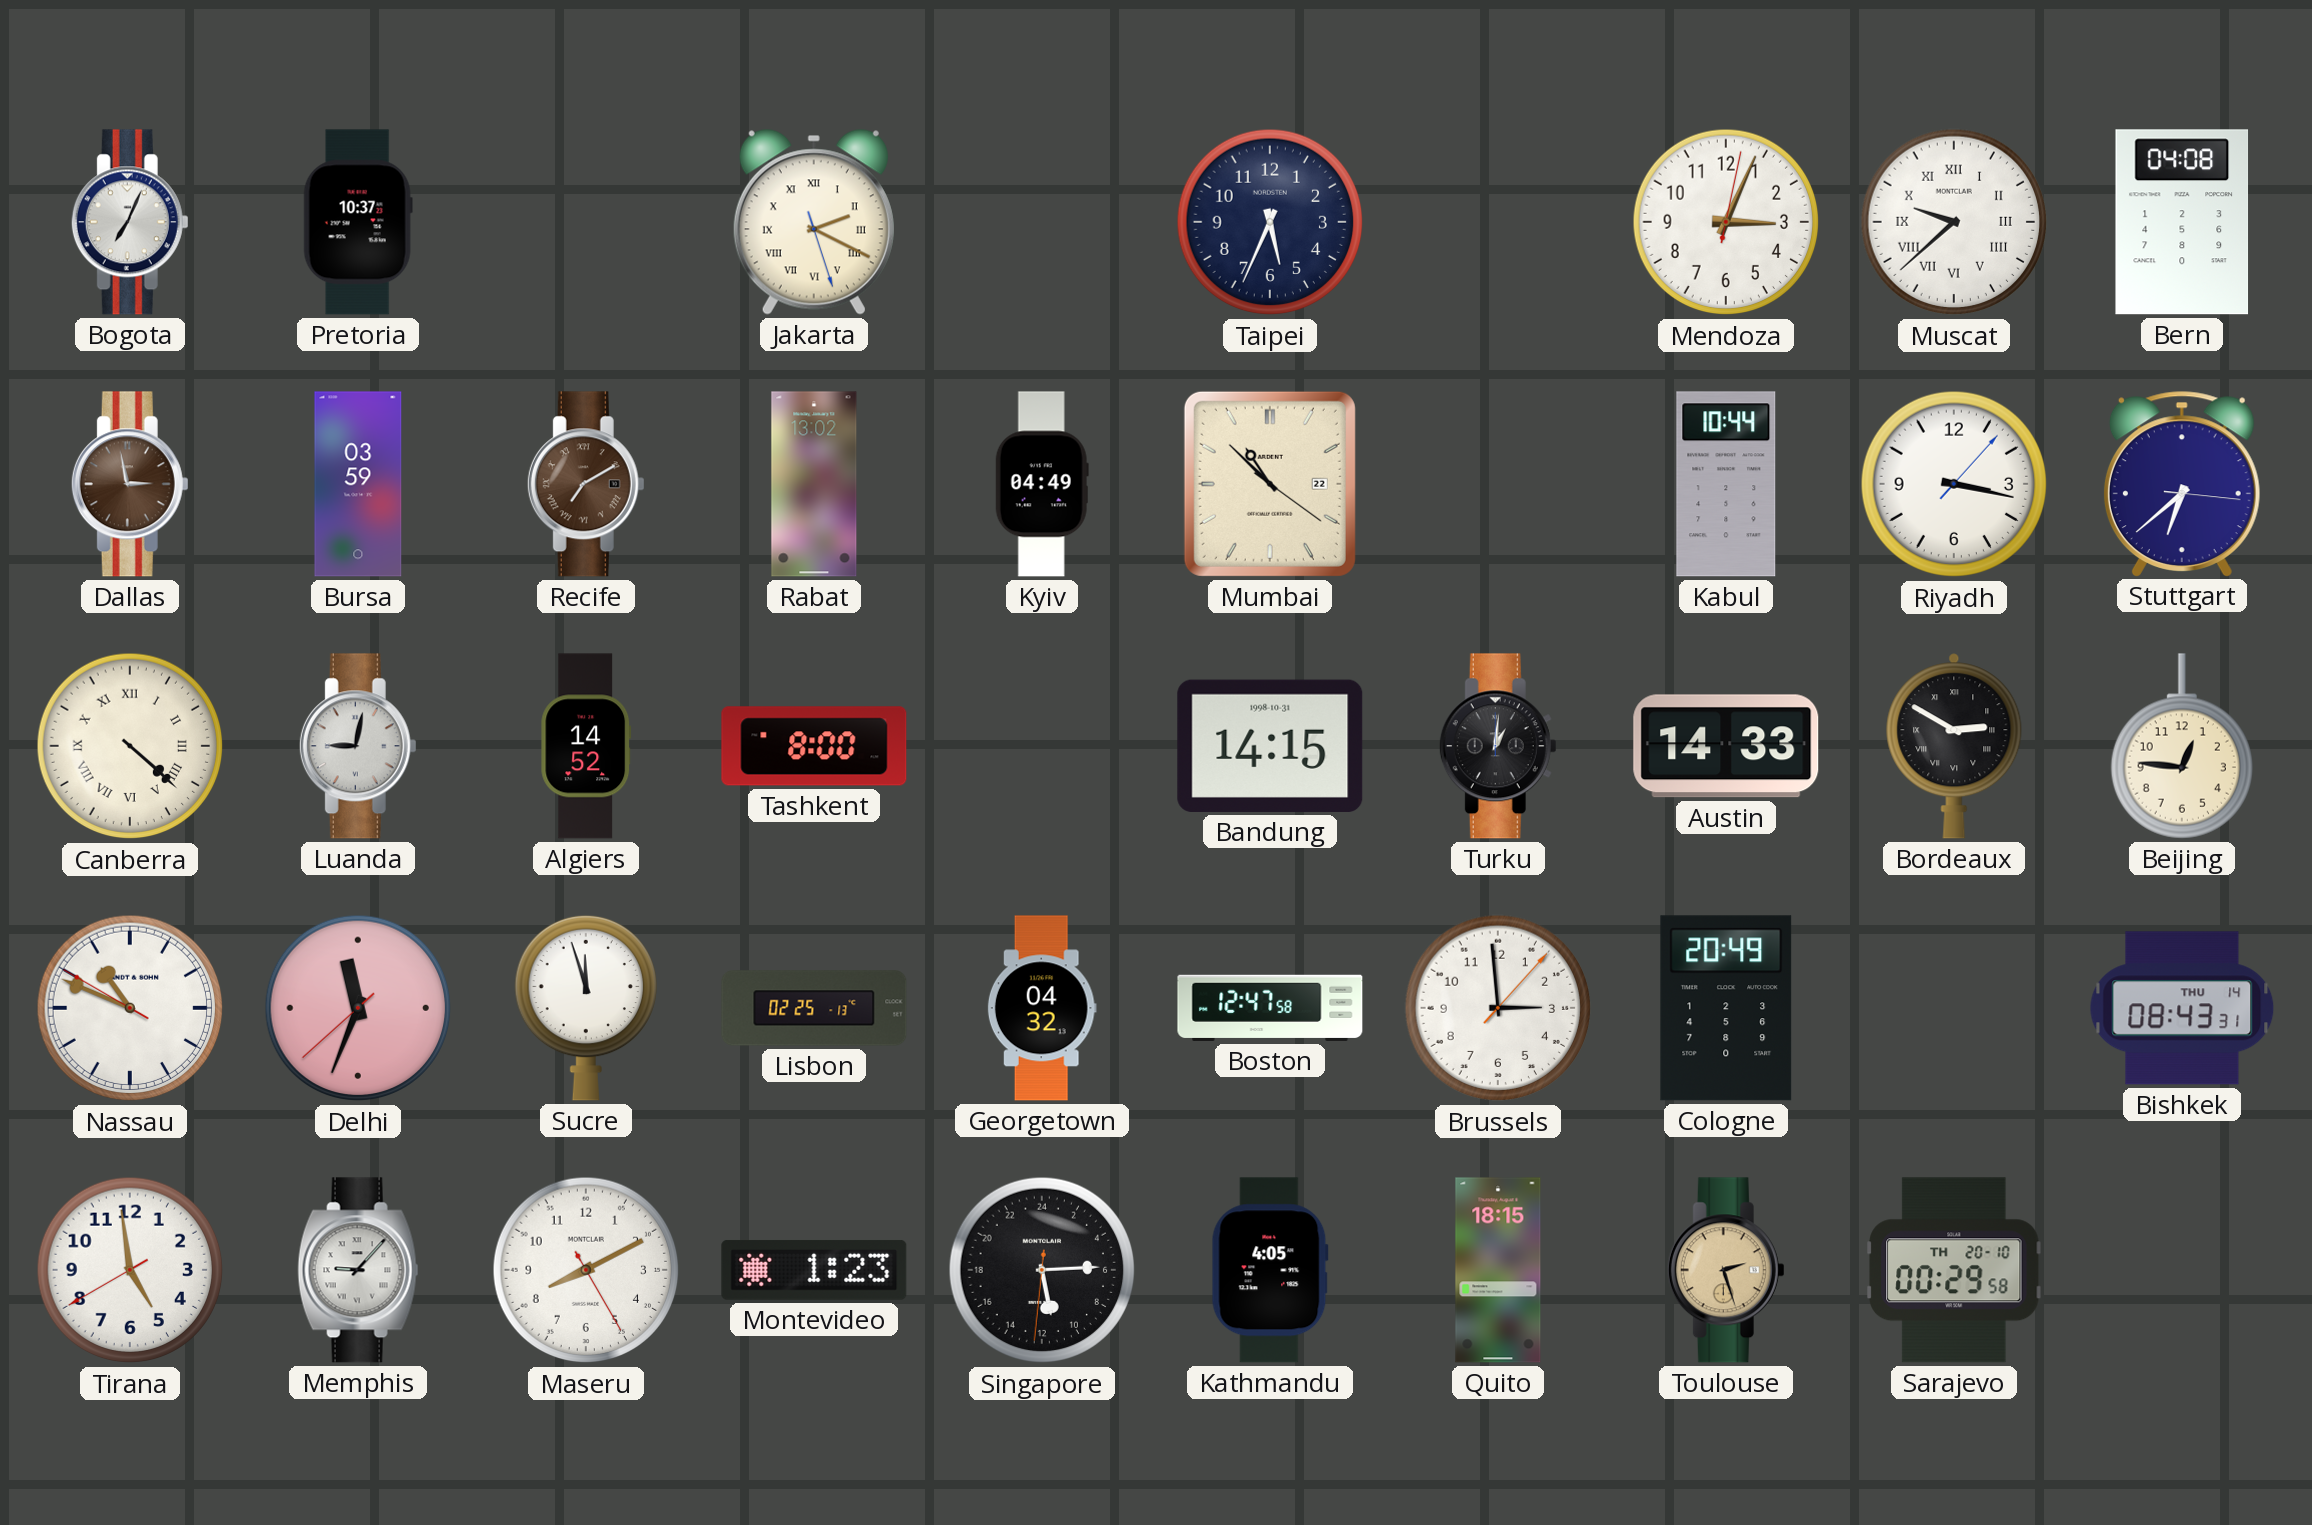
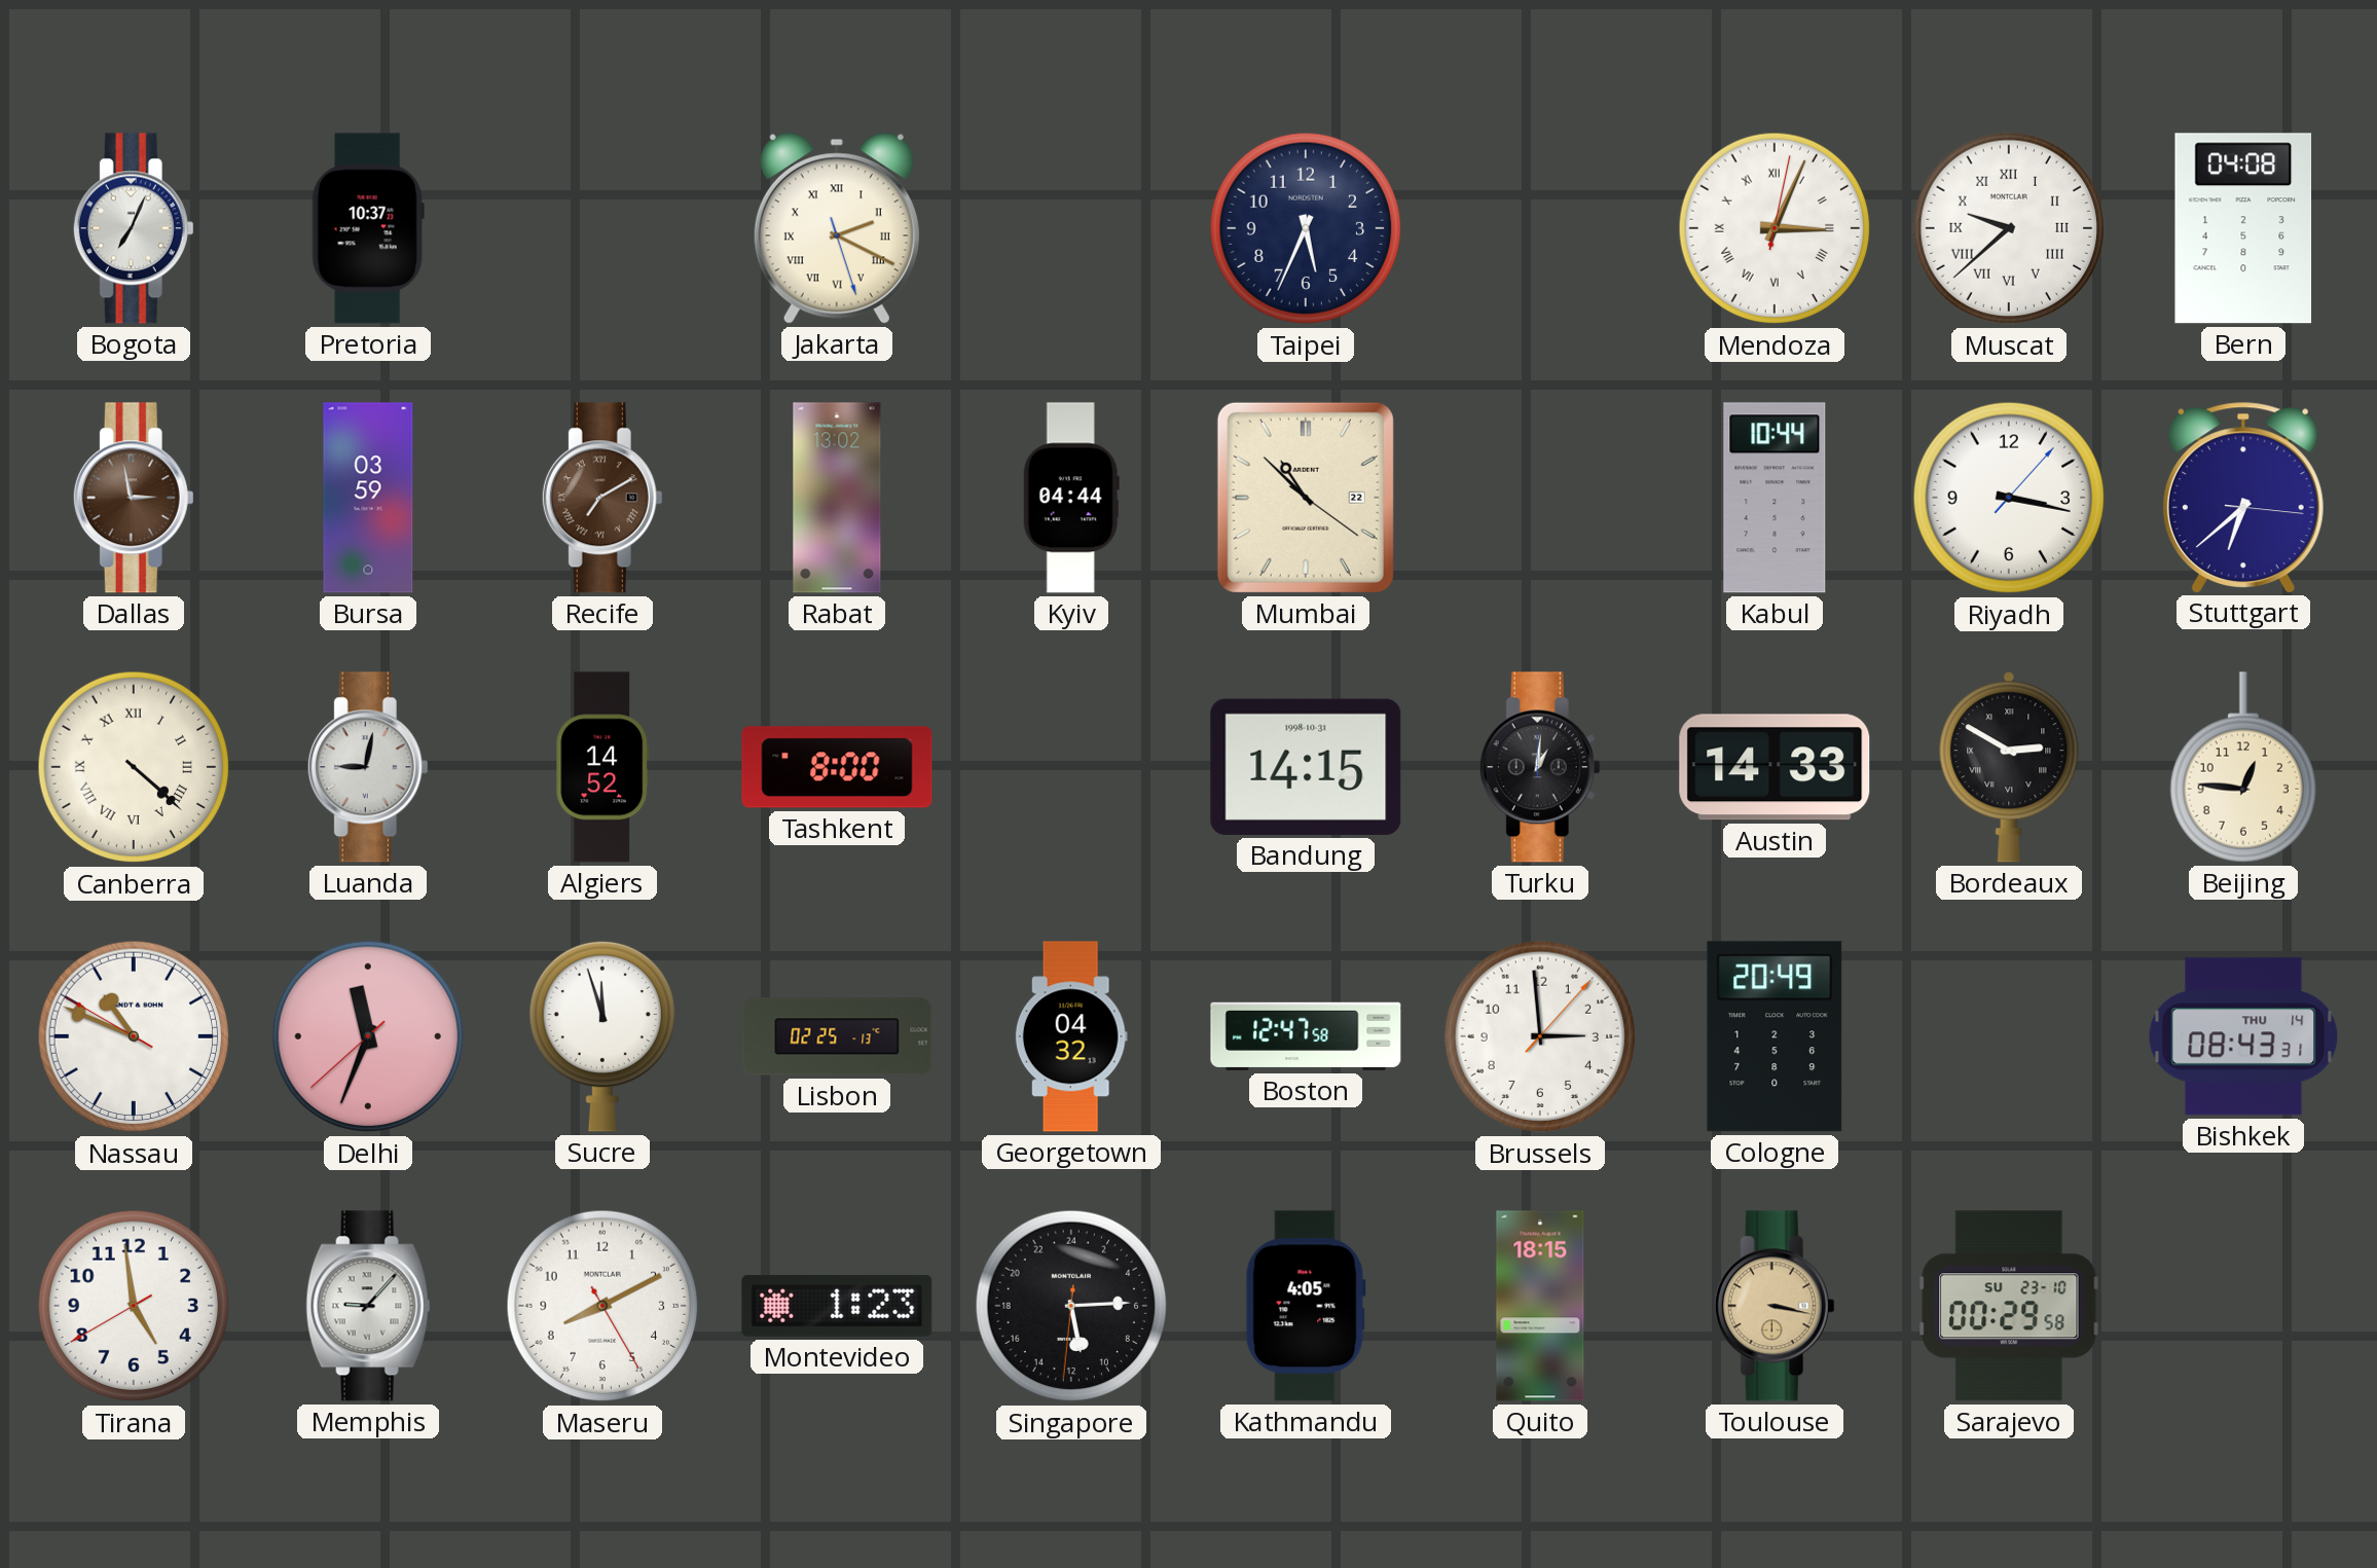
Mendoza numerals: Arabic -> Roman
Kyiv: 04:49 -> 04:44
Toulouse: 2:27 -> 3:17
Sarajevo date: TH 20-10 -> SU 23-10
